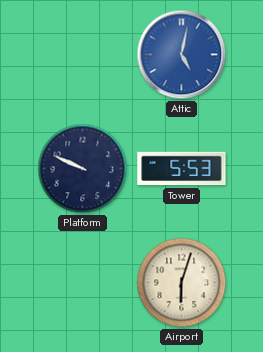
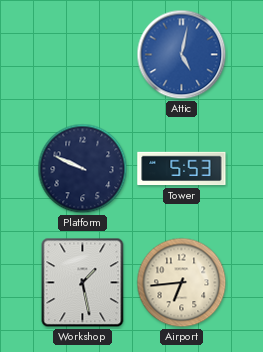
Workshop: none -> 1:28
Airport: 6:03 -> 6:44
